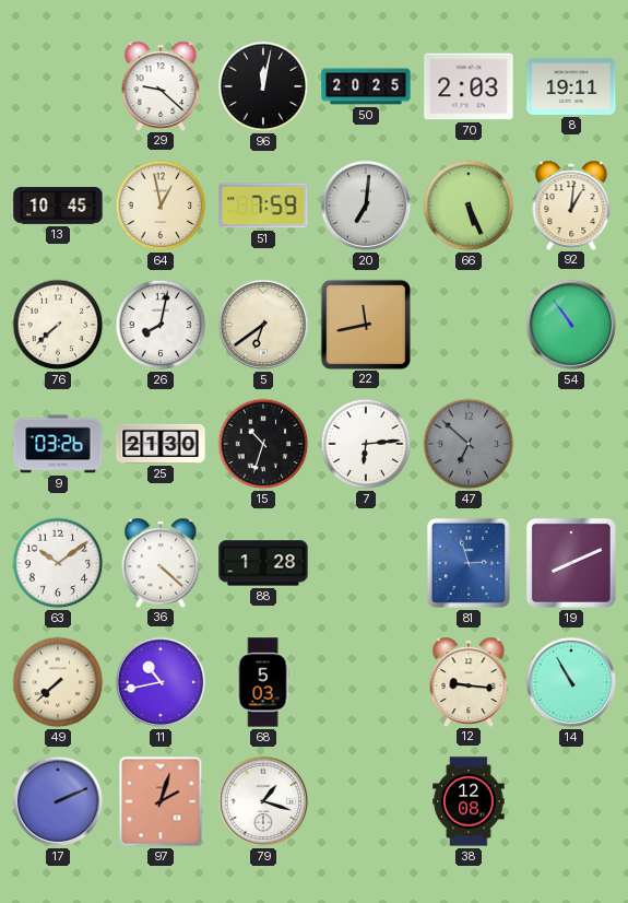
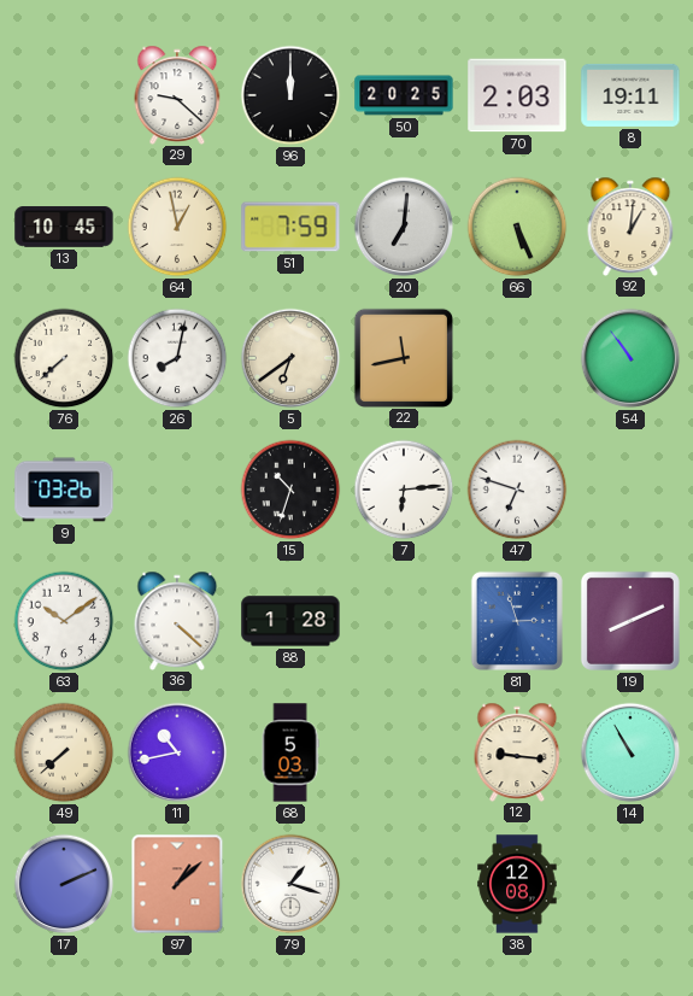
96: 12:02 -> 12:00
25: 21:30 -> none
47: 6:52 -> 6:48
47 dial: grey -> white
97: 2:03 -> 1:08
